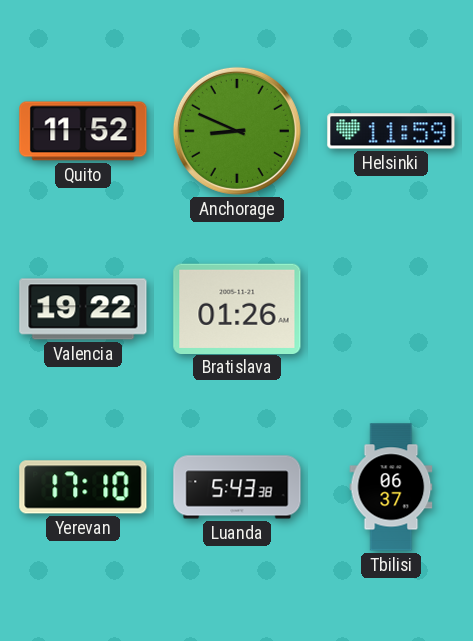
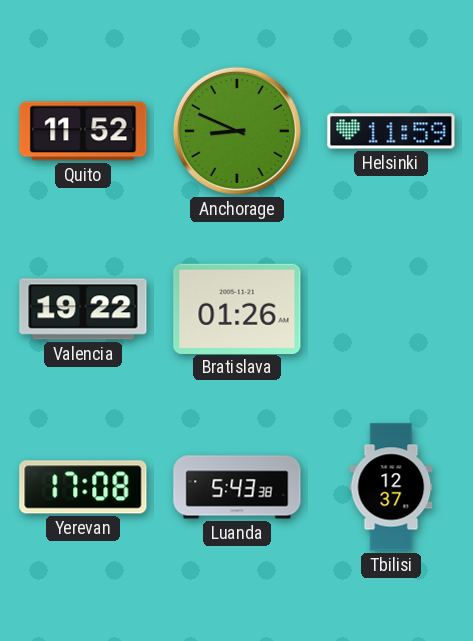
Yerevan: 17:10 -> 17:08
Tbilisi: 06:37 -> 12:37
